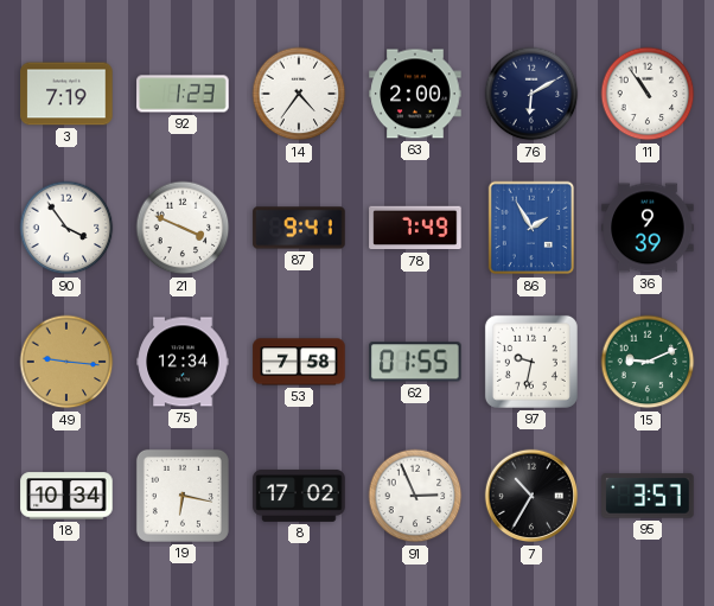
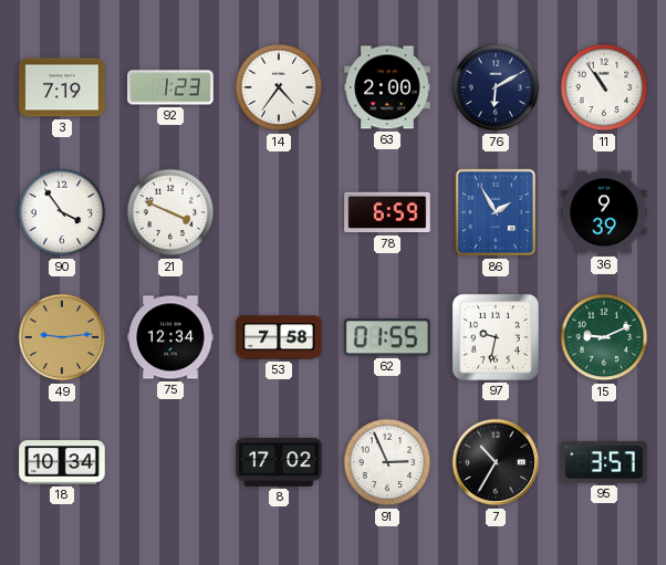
87: 9:41 -> none
78: 7:49 -> 6:59
49: 9:16 -> 9:14
19: 6:17 -> none
